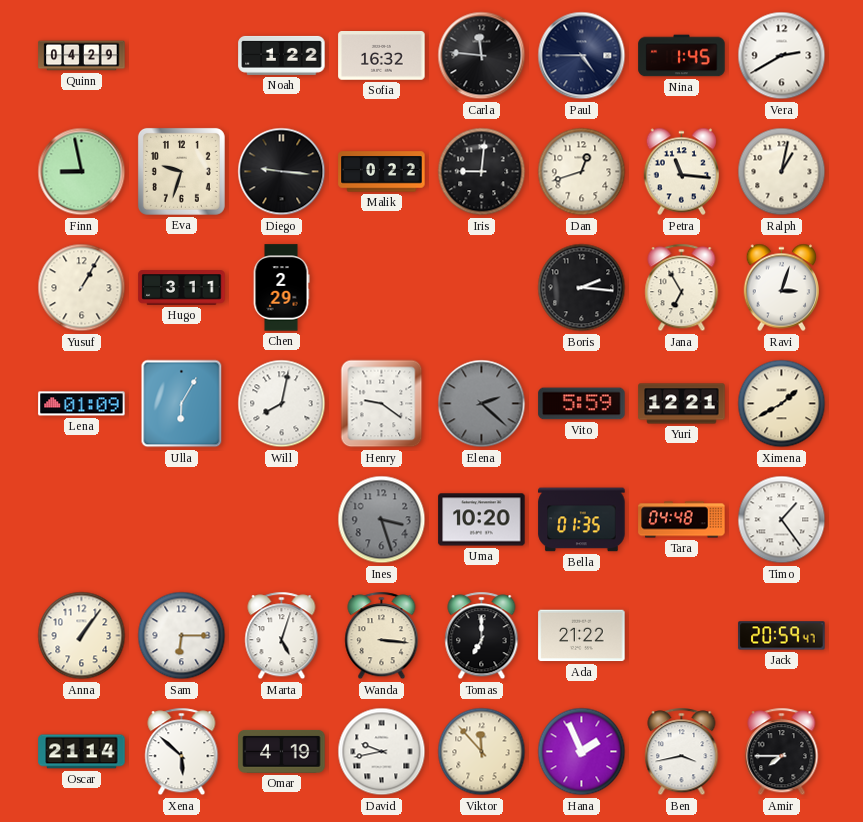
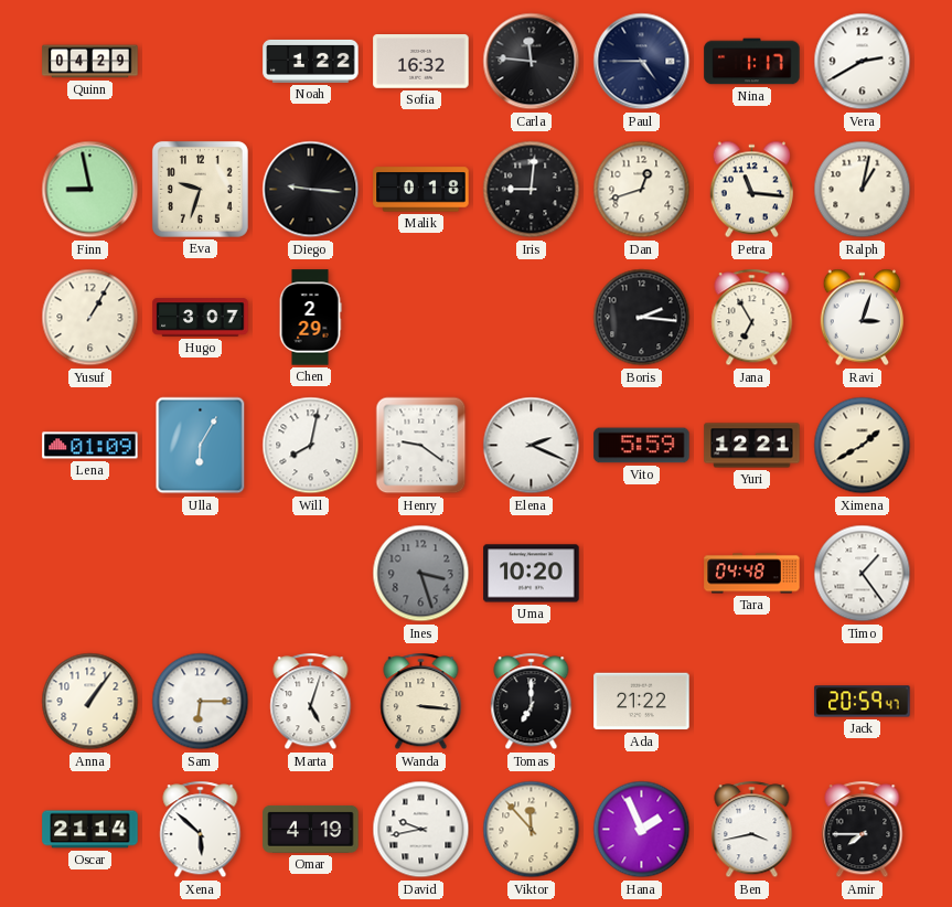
Nina: 1:45 -> 1:17
Malik: 0:22 -> 0:18
Hugo: 3:11 -> 3:07
Elena: 2:22 -> 2:19
Elena dial: grey -> white
Bella: 01:35 -> none
